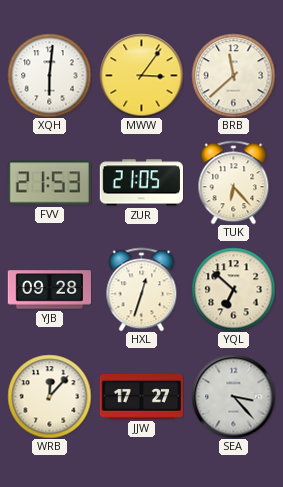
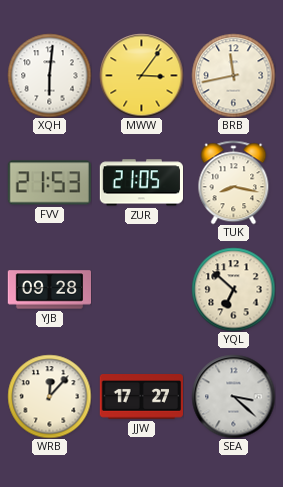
BRB: 11:38 -> 11:43
TUK: 6:23 -> 8:17
HXL: 12:33 -> none
SEA: 3:23 -> 3:22
